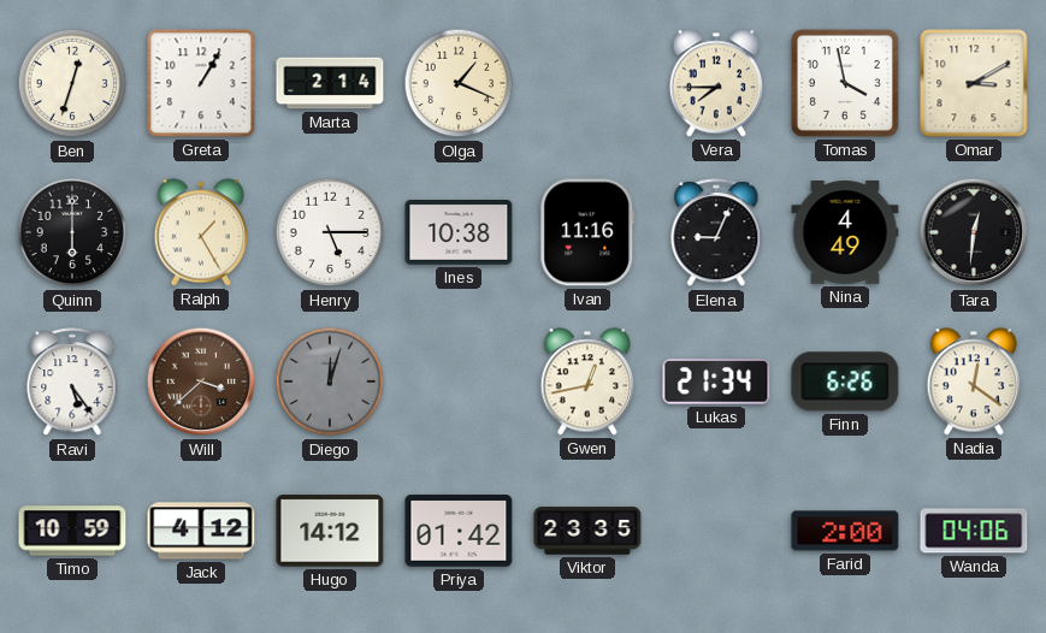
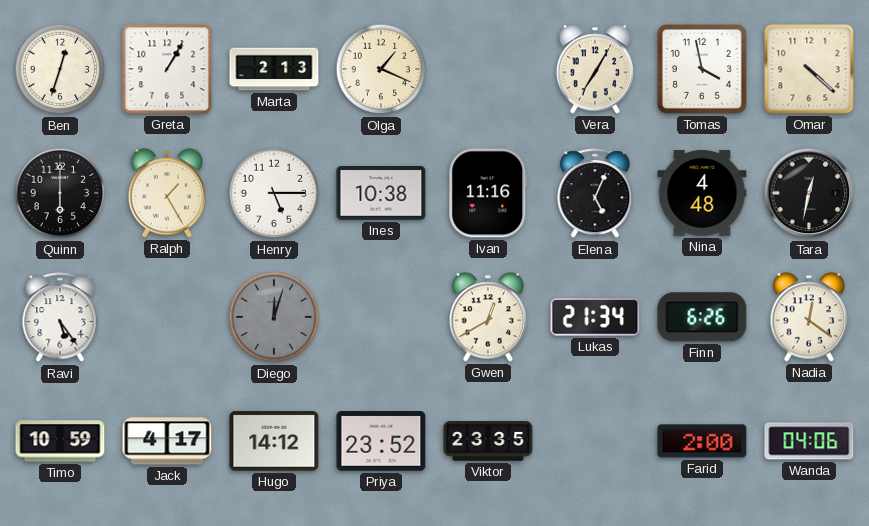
Marta: 2:14 -> 2:13
Vera: 7:45 -> 7:05
Omar: 3:10 -> 4:22
Elena: 9:04 -> 5:04
Nina: 4:49 -> 4:48
Tara: 12:31 -> 12:32
Will: 3:38 -> none
Gwen: 12:43 -> 12:40
Jack: 4:12 -> 4:17
Priya: 01:42 -> 23:52
